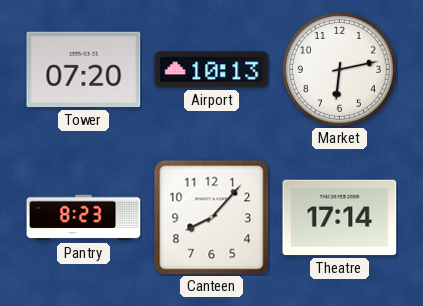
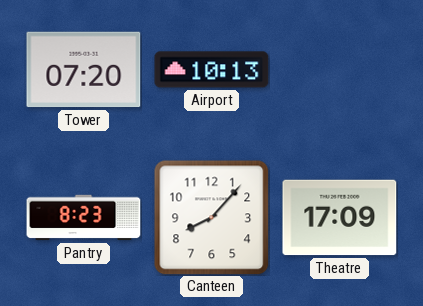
Market: 6:13 -> none
Theatre: 17:14 -> 17:09
